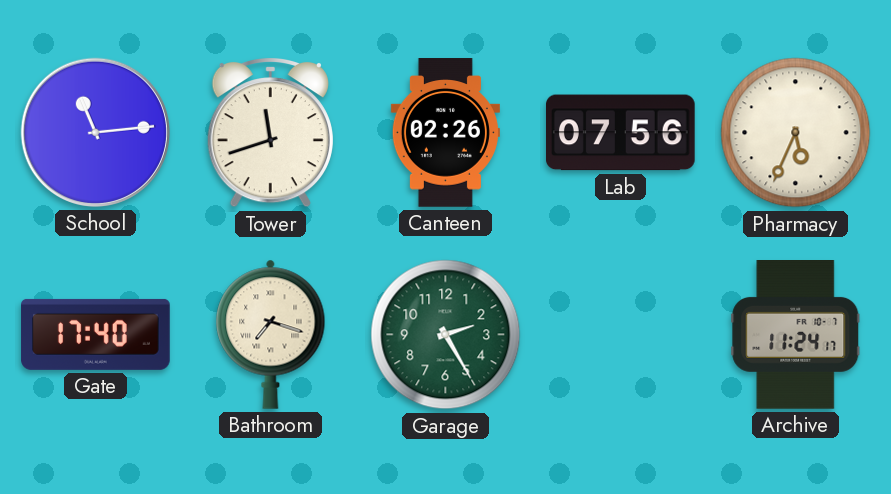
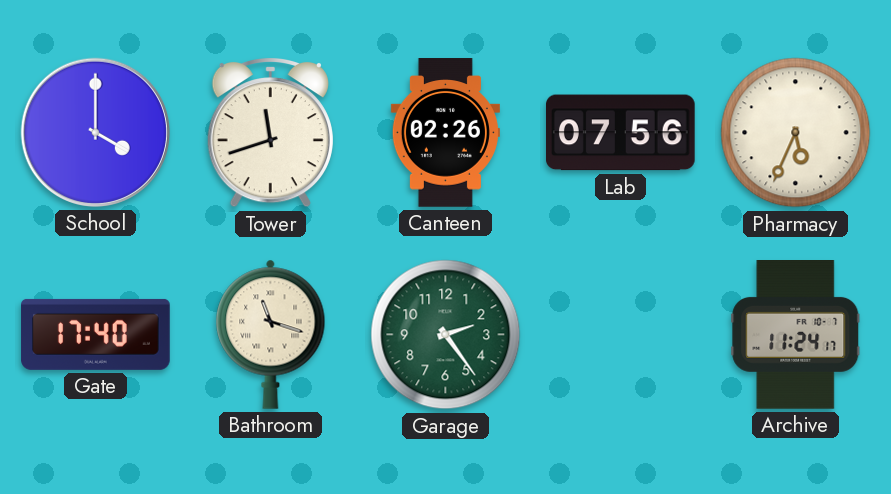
School: 11:14 -> 4:00
Bathroom: 7:18 -> 11:18
Garage: 2:25 -> 2:24
